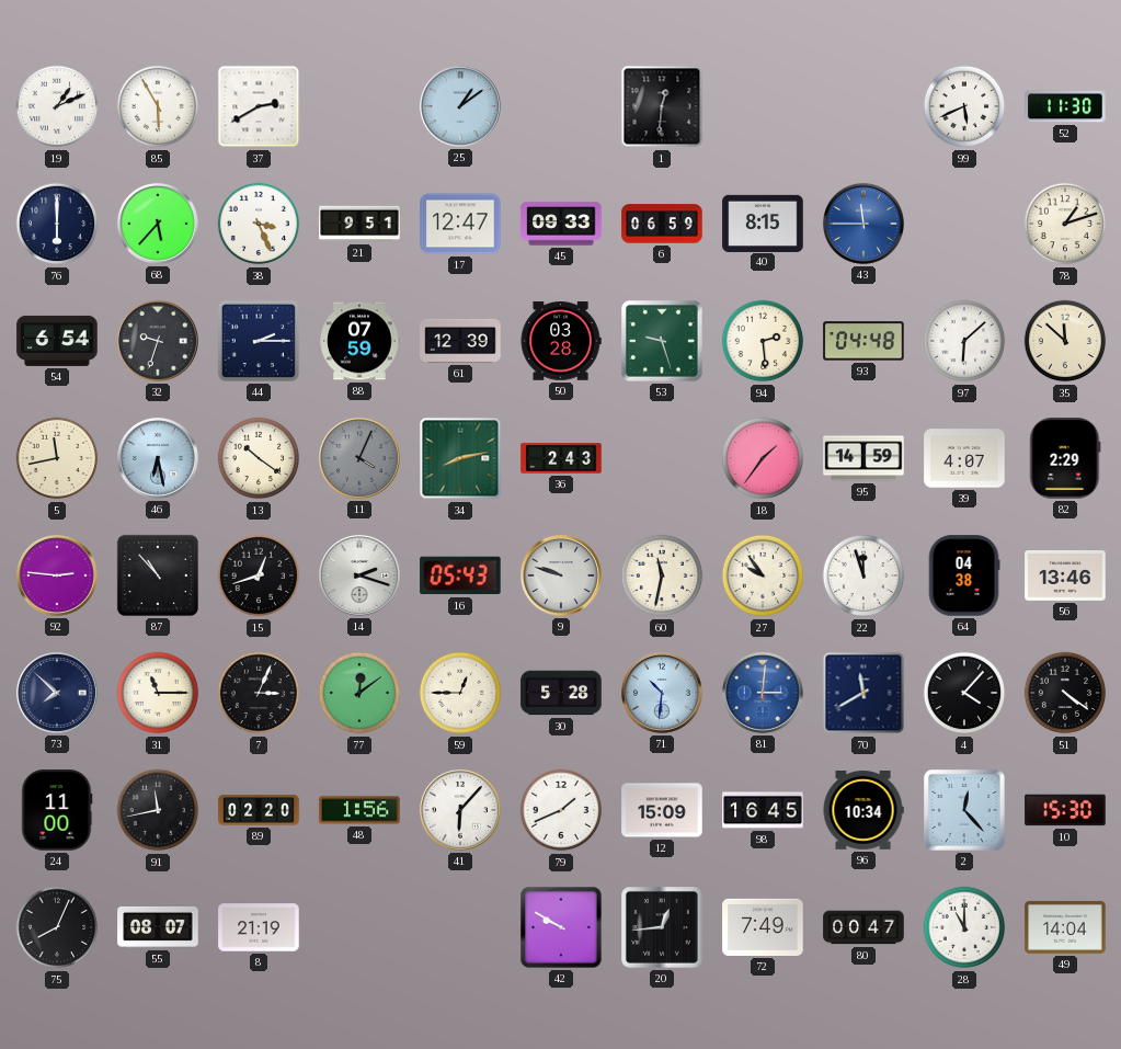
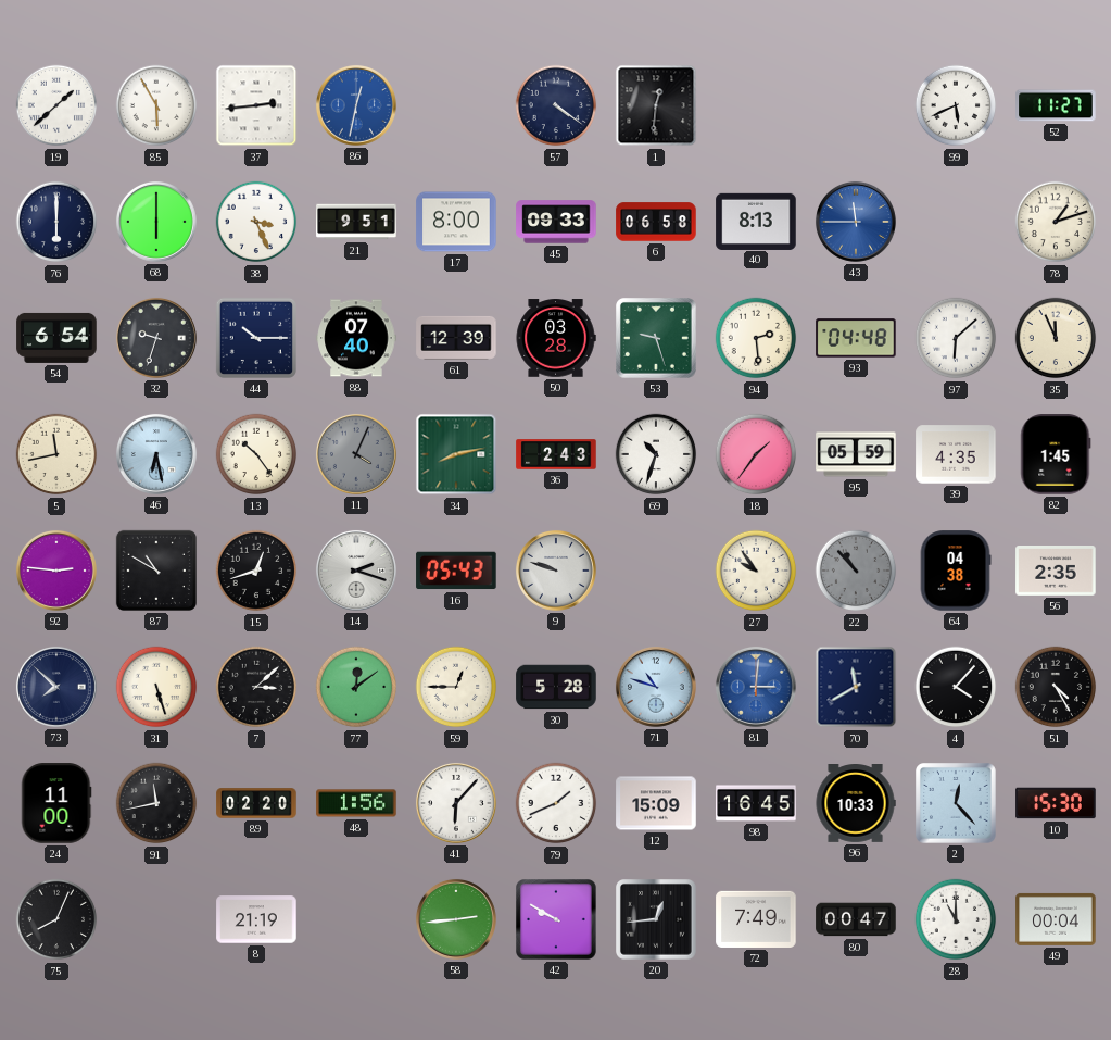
19: 1:11 -> 1:38
37: 2:40 -> 2:44
86: none -> 12:32
25: 1:09 -> none
57: none -> 4:21
52: 11:30 -> 11:27
68: 5:37 -> 6:00
17: 12:47 -> 8:00
6: 06:59 -> 06:58
40: 8:15 -> 8:13
44: 2:15 -> 10:15
88: 07:59 -> 07:40
35: 11:52 -> 11:56
13: 10:21 -> 10:24
69: none -> 10:33
95: 14:59 -> 05:59
39: 4:07 -> 4:35
82: 2:29 -> 1:45
87: 10:53 -> 10:50
60: 11:32 -> none
22: 11:57 -> 10:53
22 dial: white -> grey
56: 13:46 -> 2:35
31: 11:15 -> 5:27
7: 3:04 -> 3:08
71: 10:31 -> 10:48
51: 4:21 -> 4:25
96: 10:34 -> 10:33
55: 08:07 -> none
58: none -> 2:44
49: 14:04 -> 00:04
